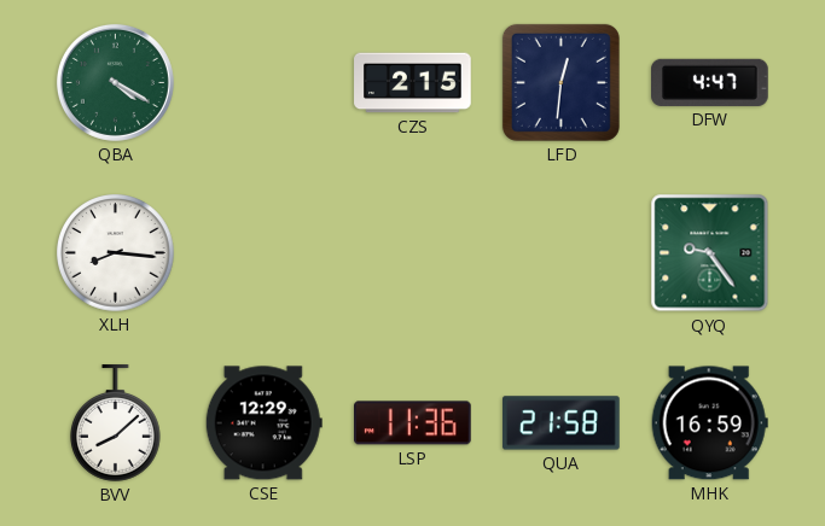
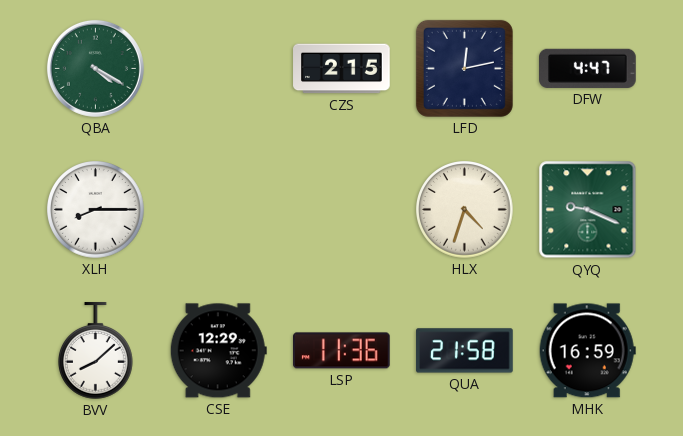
LFD: 12:31 -> 12:13
XLH: 8:16 -> 8:15
HLX: none -> 4:33
QYQ: 9:24 -> 9:19
